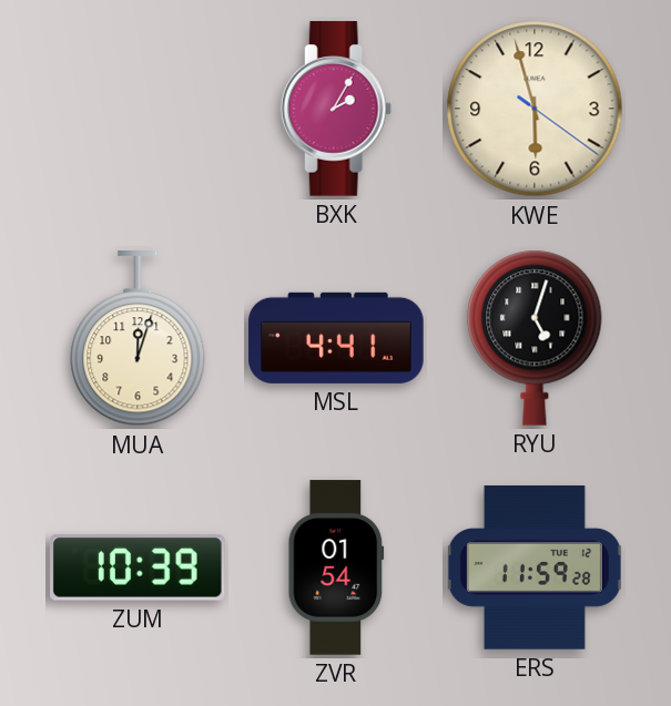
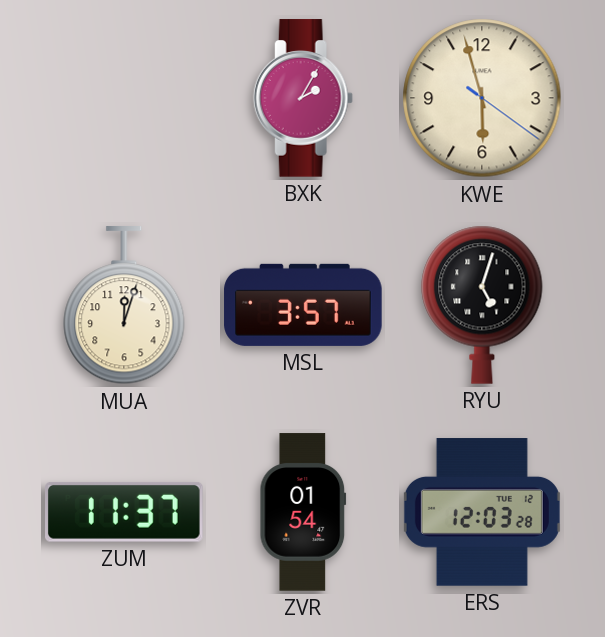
MSL: 4:41 -> 3:57
ZUM: 10:39 -> 11:37
ERS: 11:59 -> 12:03
